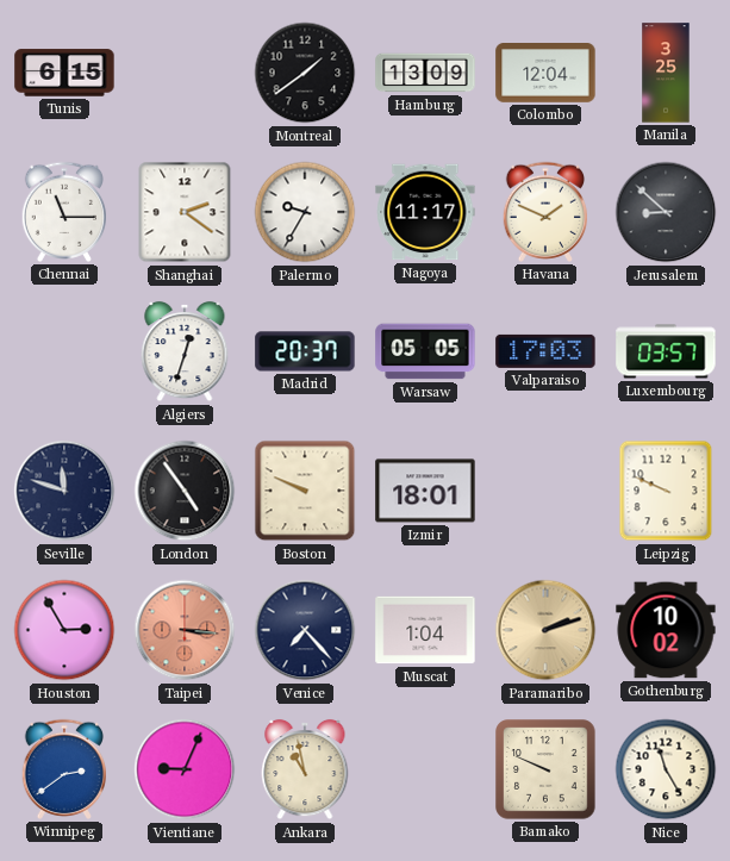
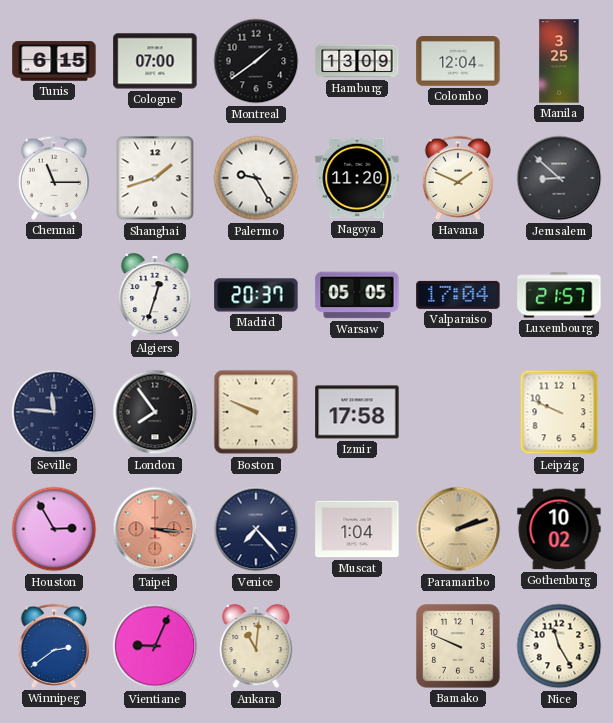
Cologne: none -> 07:00
Shanghai: 2:21 -> 1:42
Palermo: 9:35 -> 9:25
Nagoya: 11:17 -> 11:20
Valparaiso: 17:03 -> 17:04
Luxembourg: 03:57 -> 21:57
Seville: 11:48 -> 11:46
London: 4:54 -> 7:54
Izmir: 18:01 -> 17:58
Ankara: 10:58 -> 11:01
